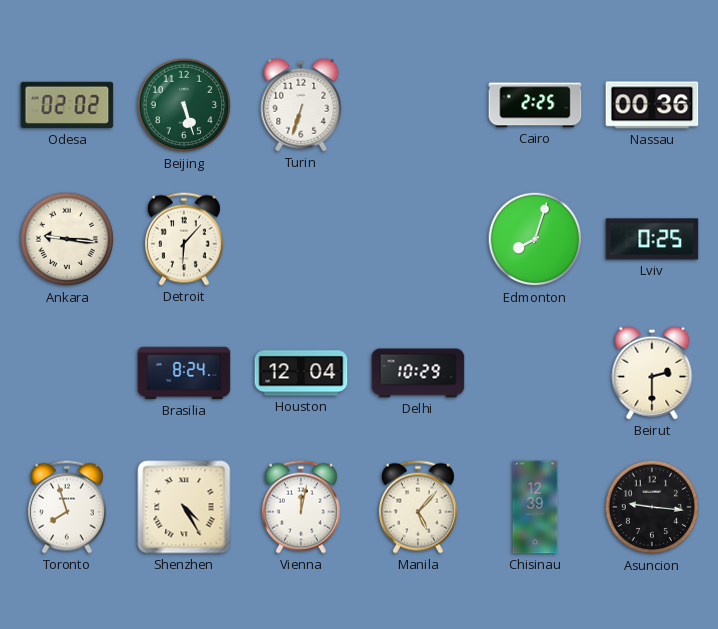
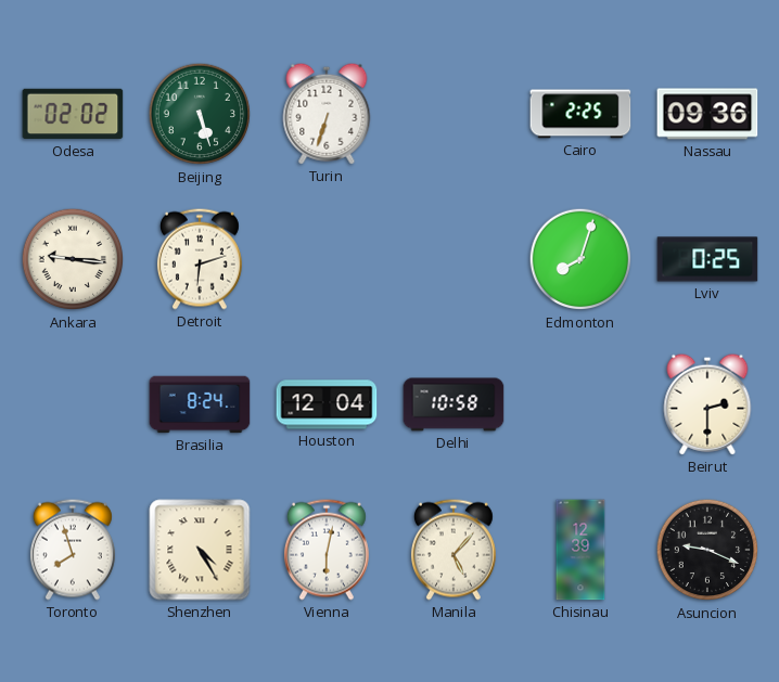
Nassau: 00:36 -> 09:36
Detroit: 6:07 -> 6:12
Delhi: 10:29 -> 10:58
Vienna: 12:02 -> 6:02
Asuncion: 9:16 -> 9:19
